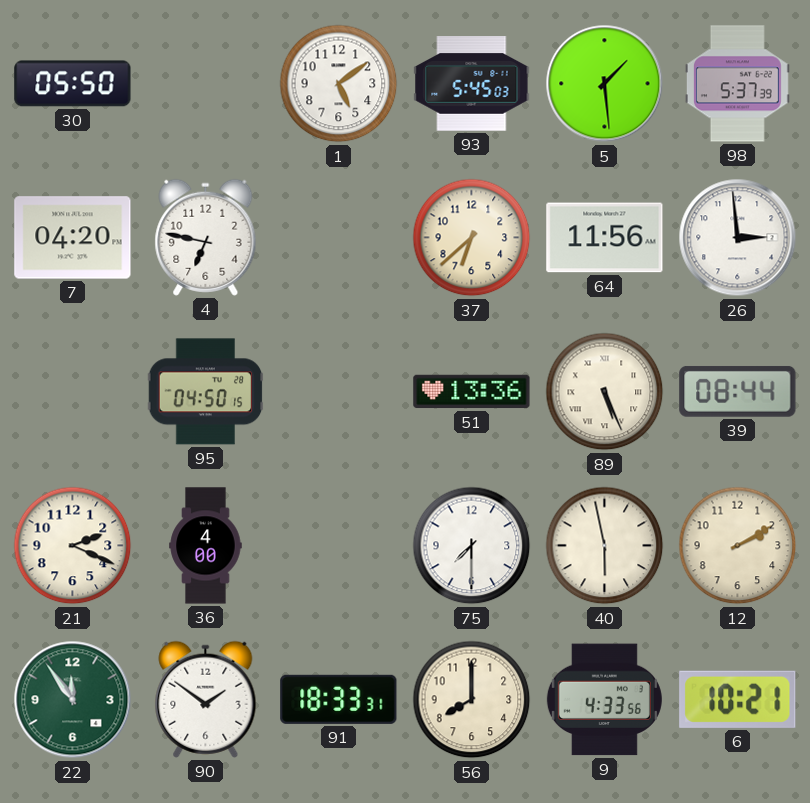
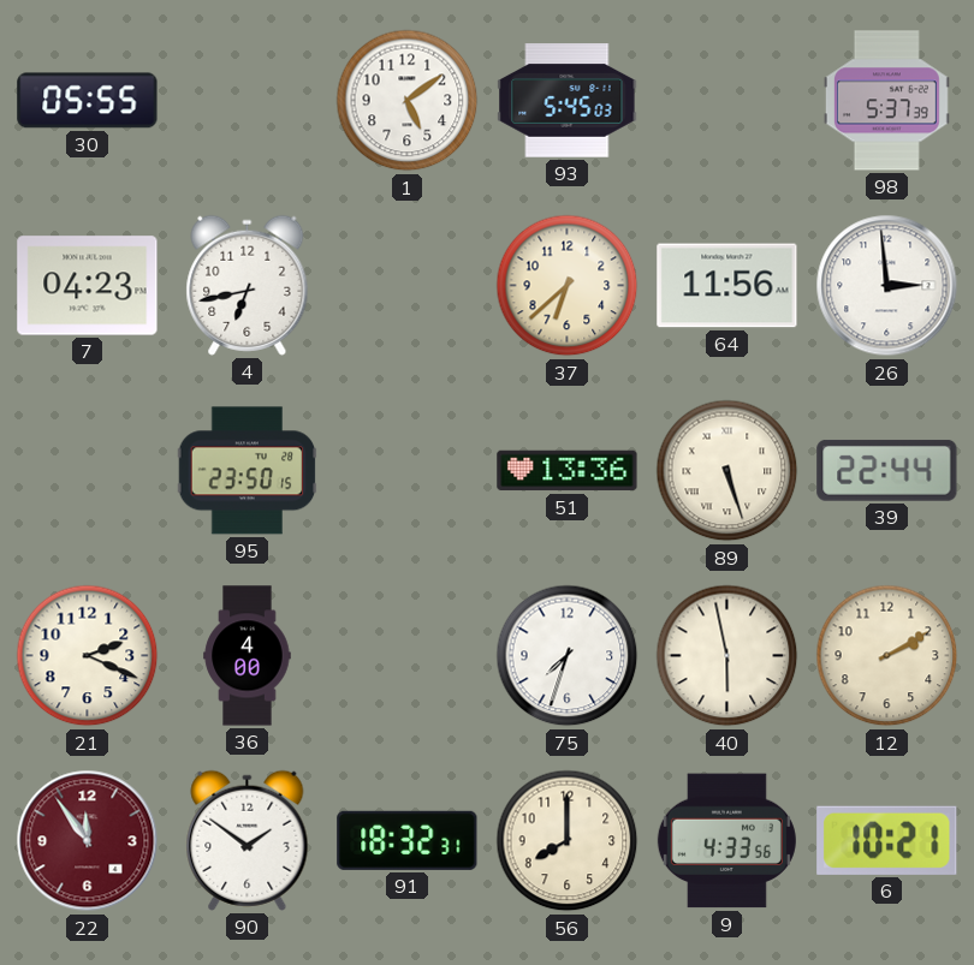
30: 05:50 -> 05:55
5: 1:29 -> none
7: 04:20 -> 04:23
4: 6:47 -> 6:43
95: 04:50 -> 23:50
89: 5:26 -> 5:27
39: 08:44 -> 22:44
75: 7:30 -> 7:33
22 dial: green -> burgundy
91: 18:33 -> 18:32
